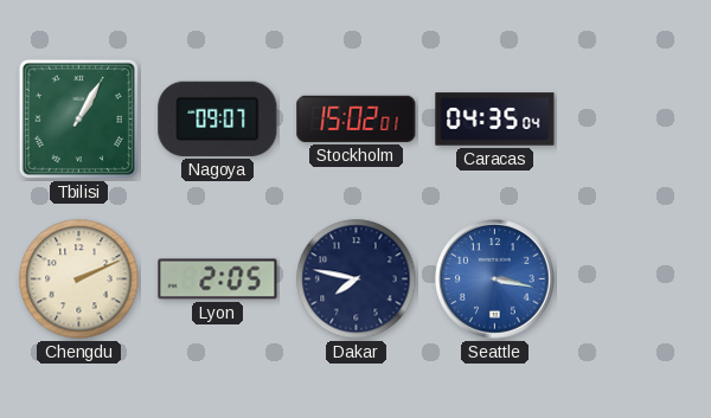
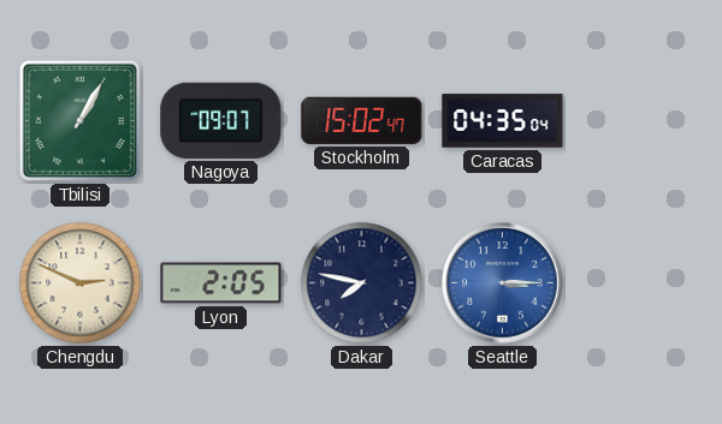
Stockholm: 15:02:01 -> 15:02:47
Chengdu: 2:11 -> 2:49
Seattle: 3:17 -> 3:15
